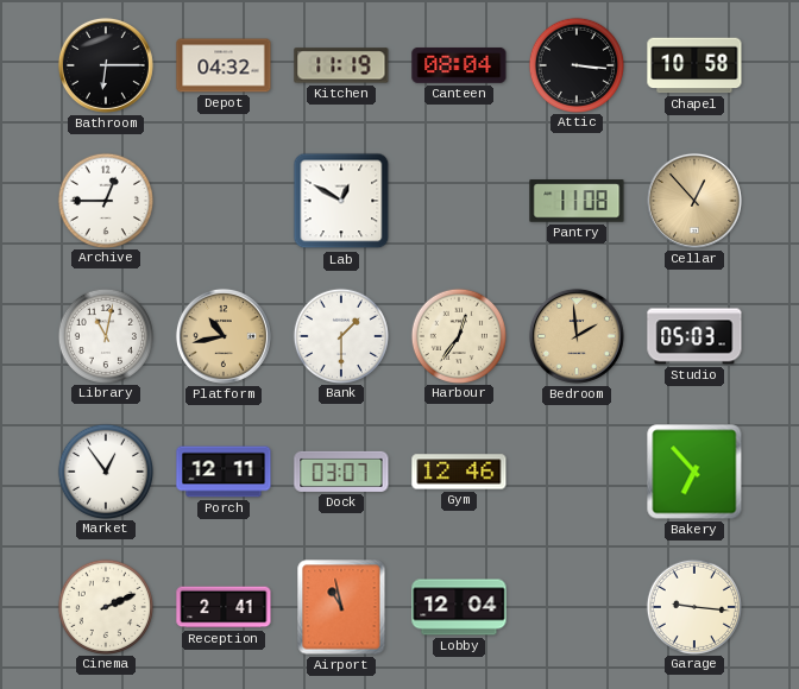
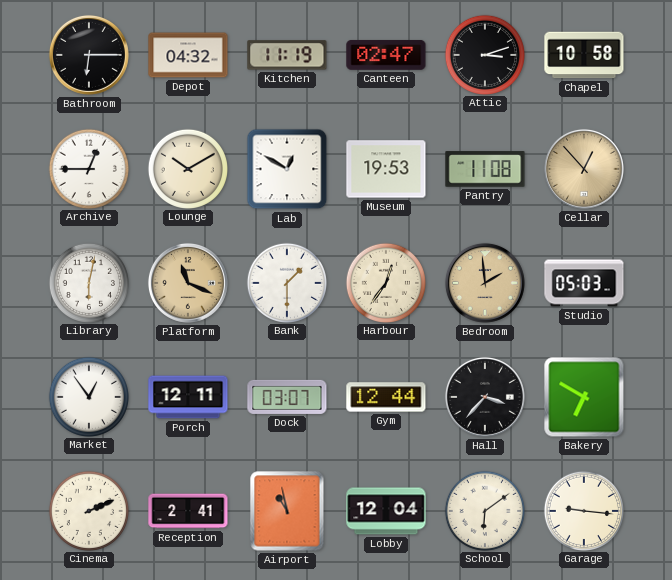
Canteen: 08:04 -> 02:47
Attic: 3:16 -> 3:12
Lounge: none -> 10:10
Museum: none -> 19:53
Library: 11:02 -> 6:02
Platform: 10:43 -> 11:19
Gym: 12:46 -> 12:44
Hall: none -> 3:37
Bakery: 6:53 -> 6:50
School: none -> 6:09
